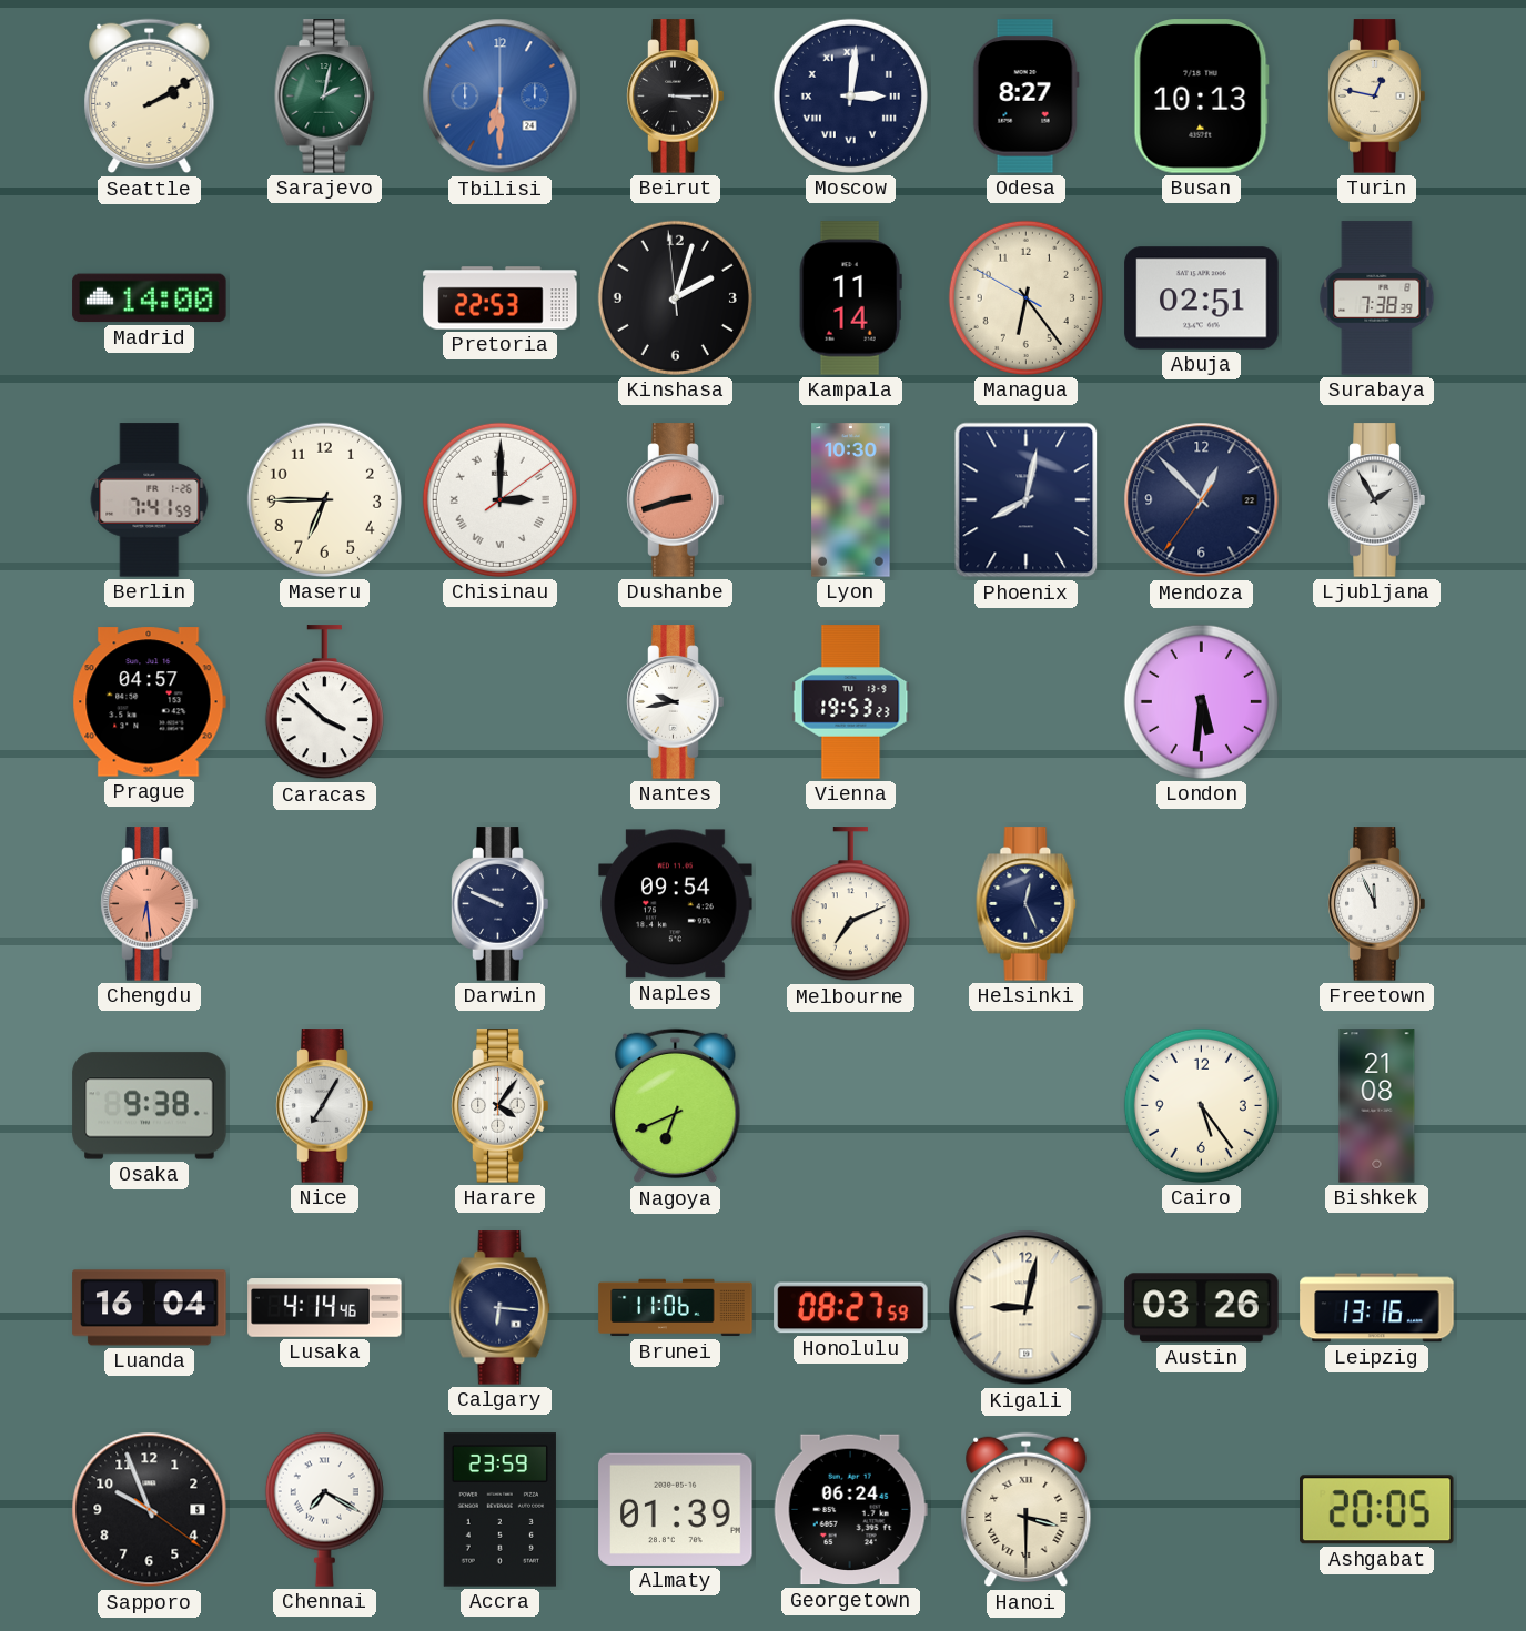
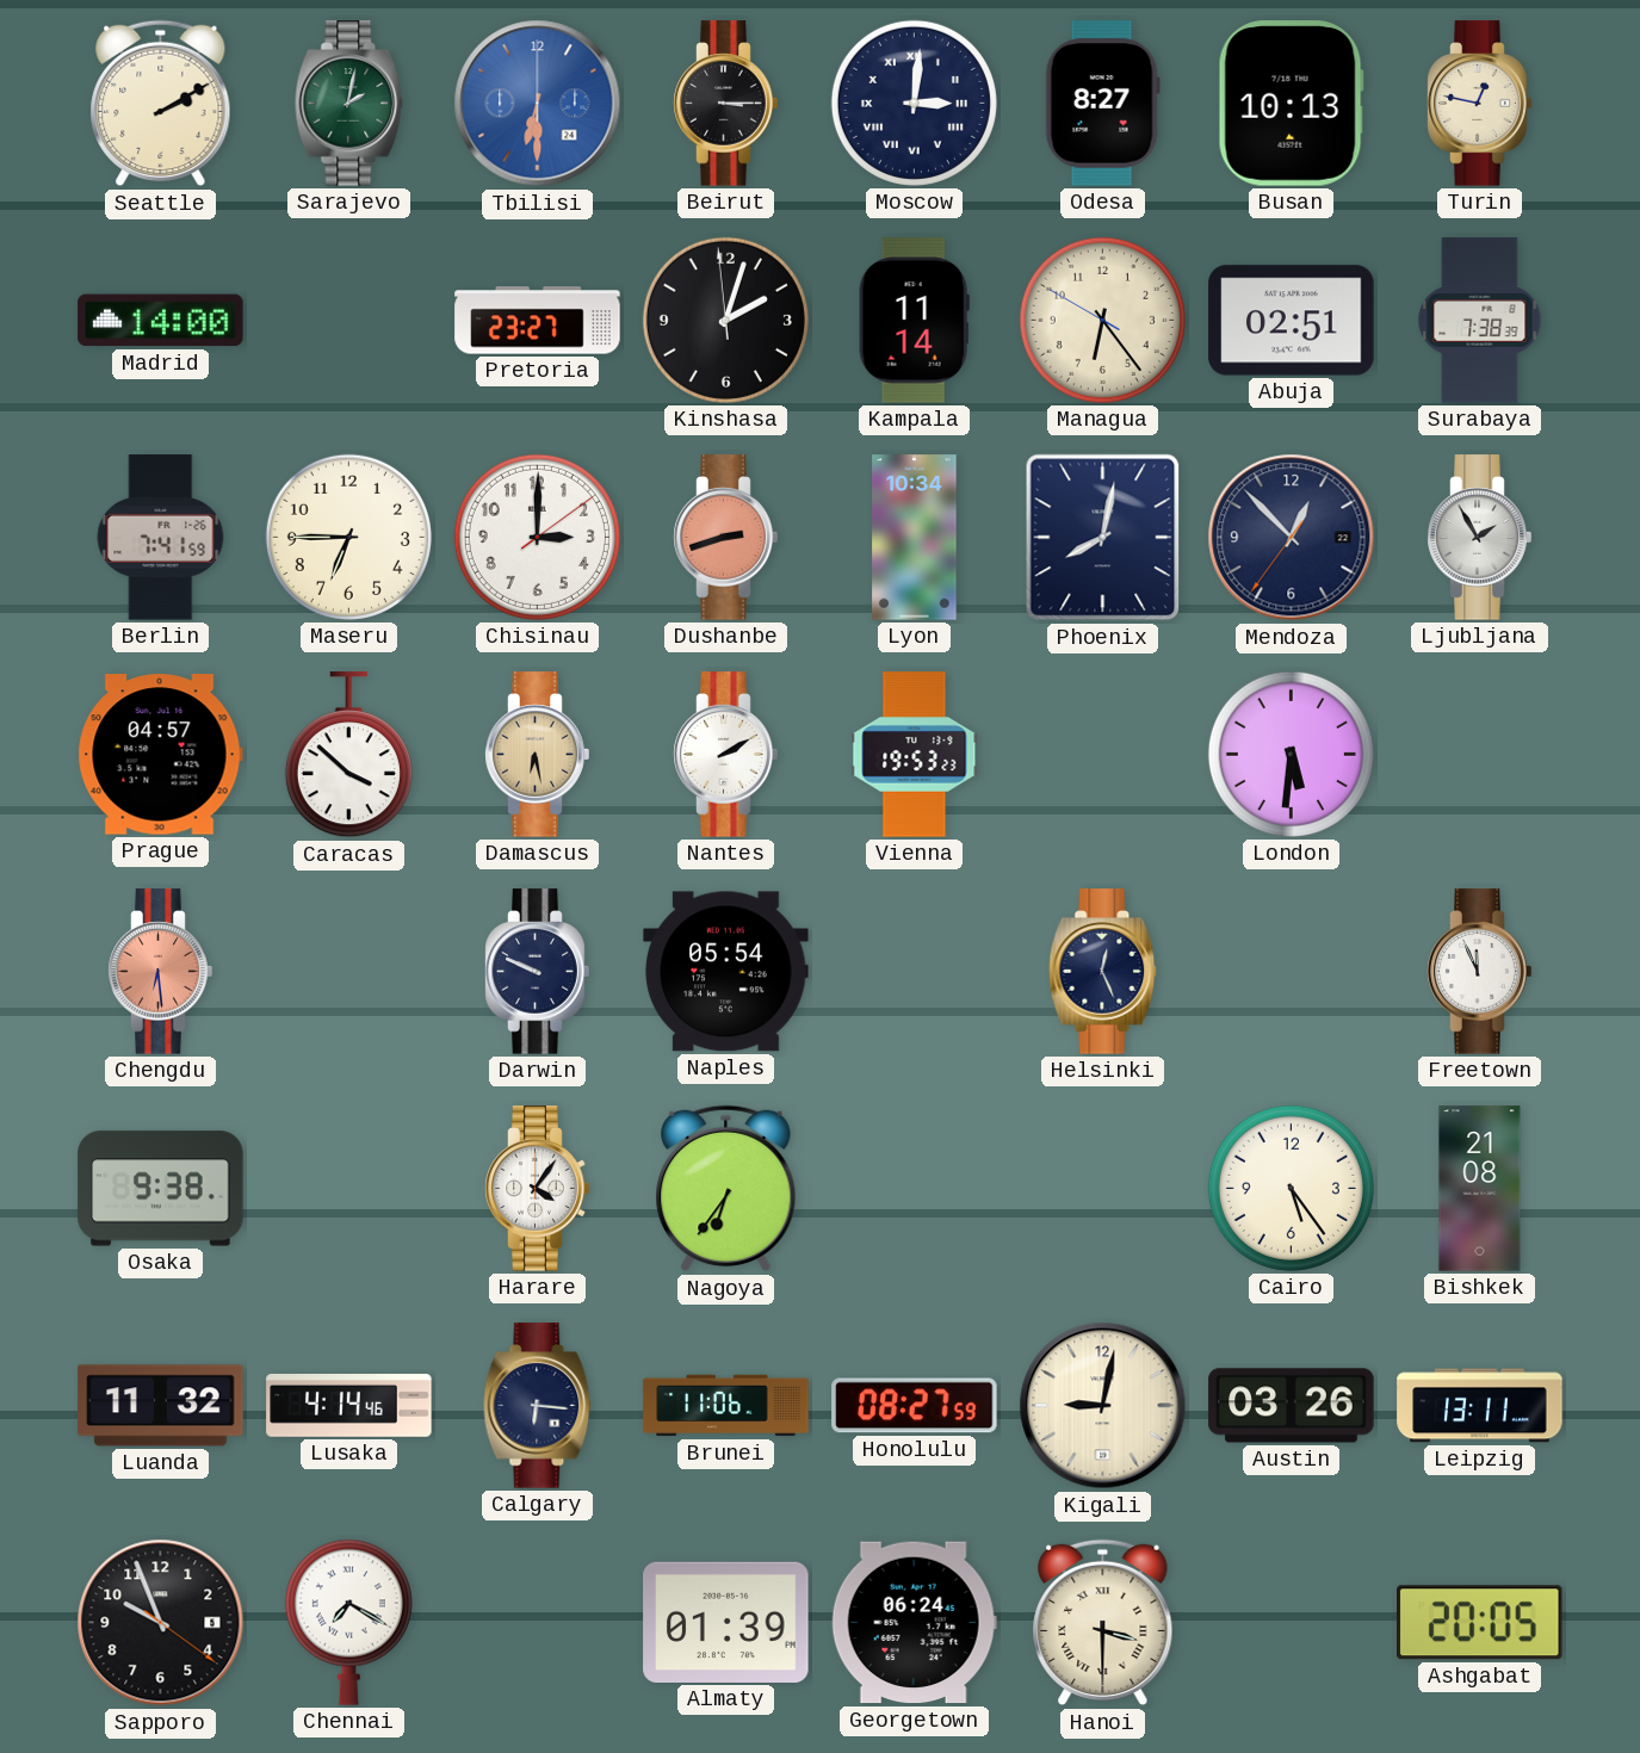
Pretoria: 22:53 -> 23:27
Chisinau numerals: Roman -> Arabic
Lyon: 10:30 -> 10:34
Damascus: none -> 6:28
Nantes: 9:43 -> 2:10
Naples: 09:54 -> 05:54
Melbourne: 7:11 -> none
Nice: 7:05 -> none
Nagoya: 6:41 -> 6:36
Luanda: 16:04 -> 11:32
Leipzig: 13:16 -> 13:11
Accra: 23:59 -> none
